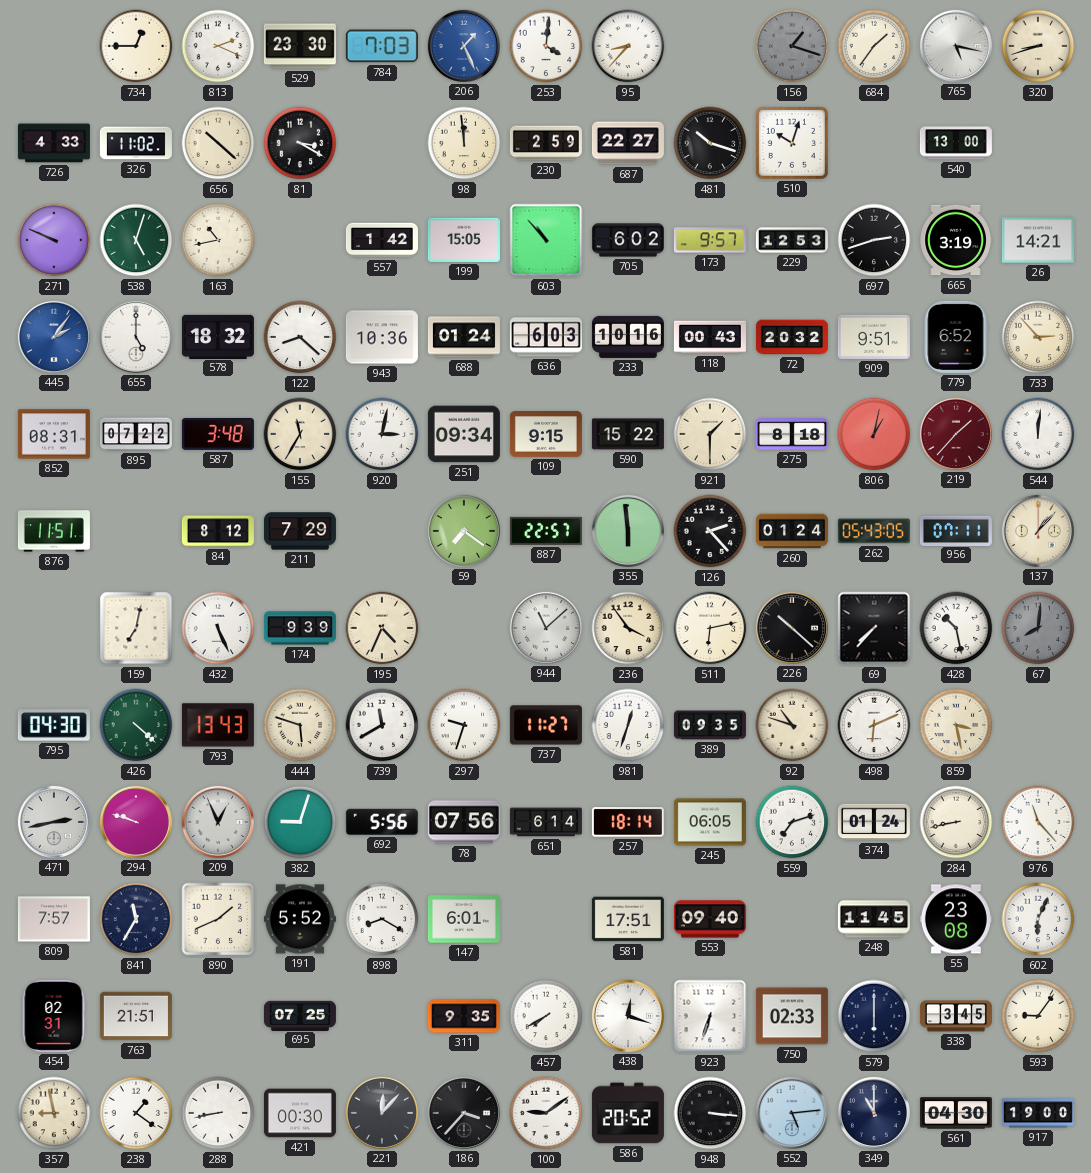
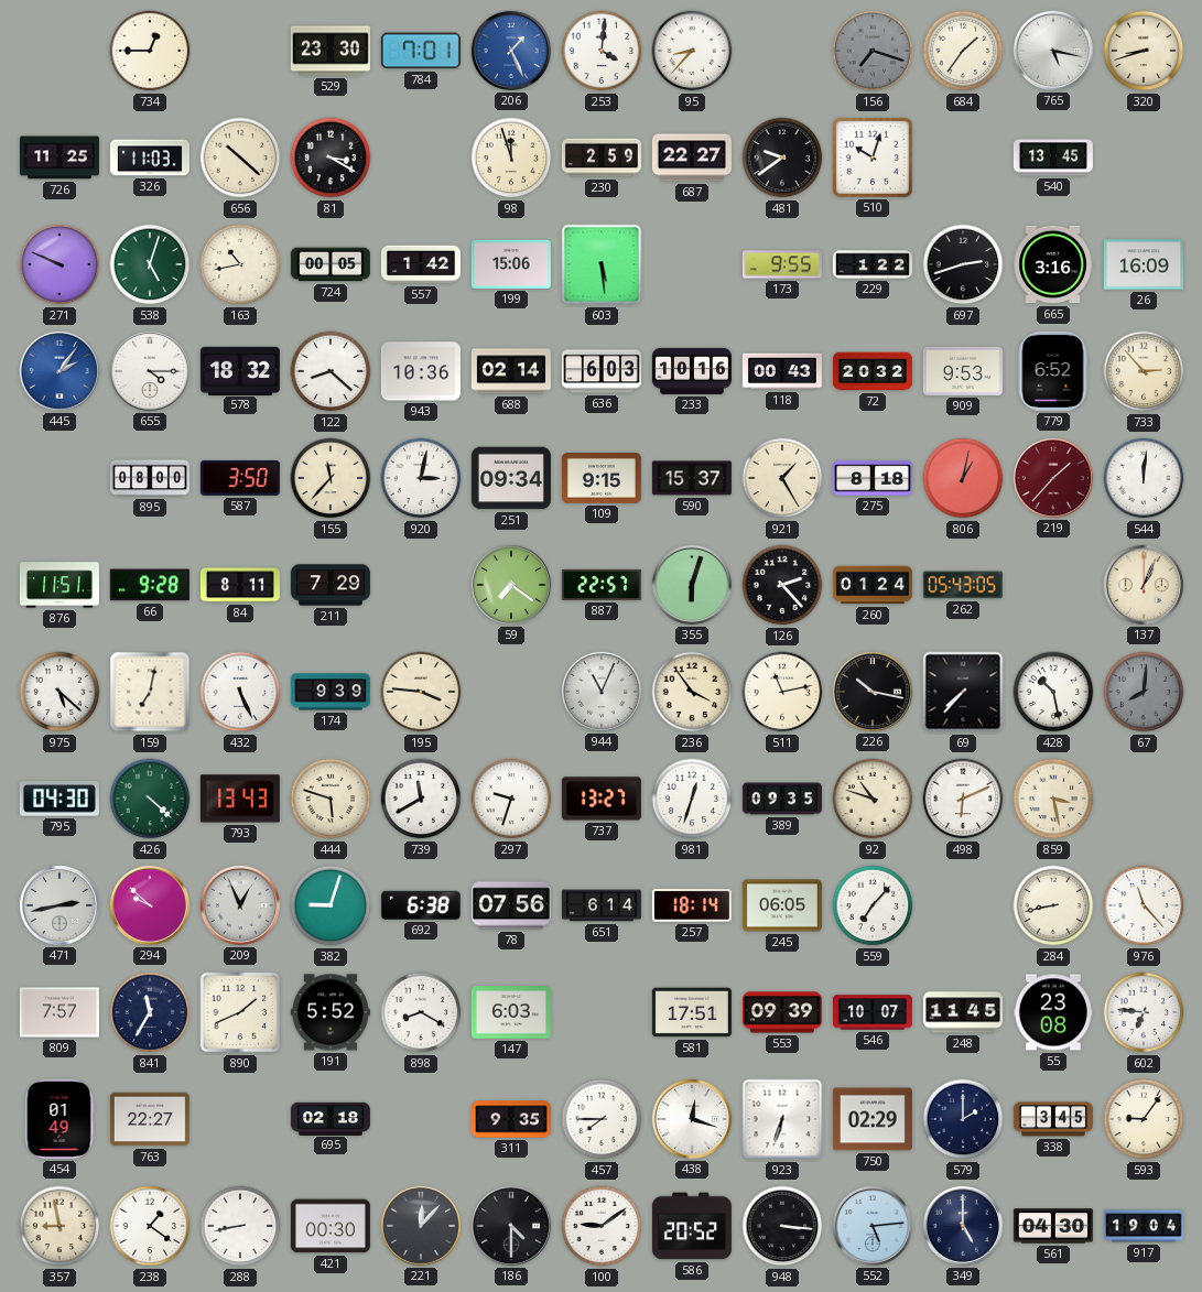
813: 2:19 -> none
784: 7:03 -> 7:01
156: 1:18 -> 7:18
726: 4:33 -> 11:25
326: 11:02 -> 11:03
98: 11:59 -> 11:57
481: 10:18 -> 9:39
540: 13:00 -> 13:45
724: none -> 00:05
199: 15:05 -> 15:06
603: 10:53 -> 5:29
705: 6:02 -> none
173: 9:57 -> 9:55
229: 12:53 -> 1:22
665: 3:19 -> 3:16
26: 14:21 -> 16:09
655: 5:00 -> 4:15
688: 01:24 -> 02:14
909: 9:51 -> 9:53
852: 08:31 -> none
895: 07:22 -> 08:00
587: 3:48 -> 3:50
155: 11:35 -> 11:37
590: 15:22 -> 15:37
921: 1:30 -> 1:25
66: none -> 9:28
84: 8:12 -> 8:11
355: 5:59 -> 6:03
956: 07:11 -> none
137: 1:07 -> 1:04
975: none -> 5:22
195: 4:34 -> 3:46
944: 11:08 -> 11:04
511: 6:13 -> 11:13
226: 10:22 -> 10:17
737: 11:27 -> 13:27
294: 9:48 -> 9:52
692: 5:56 -> 6:38
559: 7:12 -> 7:07
374: 01:24 -> none
147: 6:01 -> 6:03
553: 09:40 -> 09:39
546: none -> 10:07
602: 6:04 -> 6:46
454: 02:31 -> 01:49
763: 21:51 -> 22:27
695: 07:25 -> 02:18
457: 7:40 -> 7:45
750: 02:33 -> 02:29
579: 6:00 -> 2:00
186: 3:37 -> 4:30
349: 11:00 -> 5:00
917: 19:00 -> 19:04
